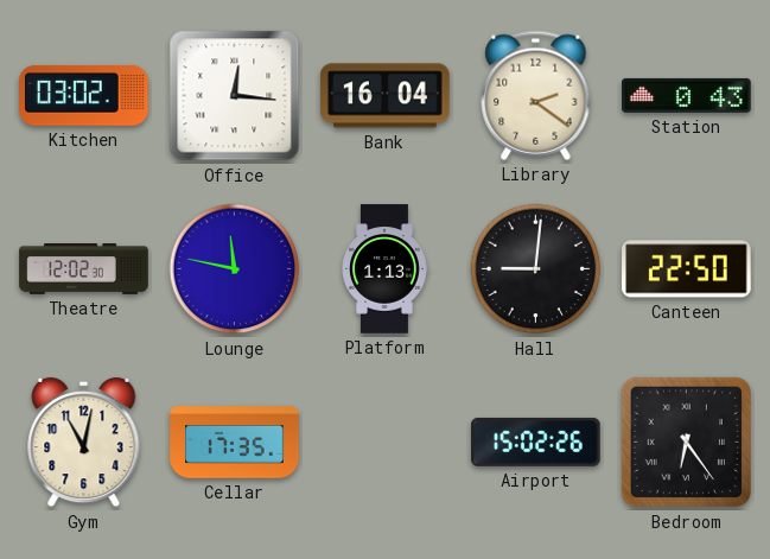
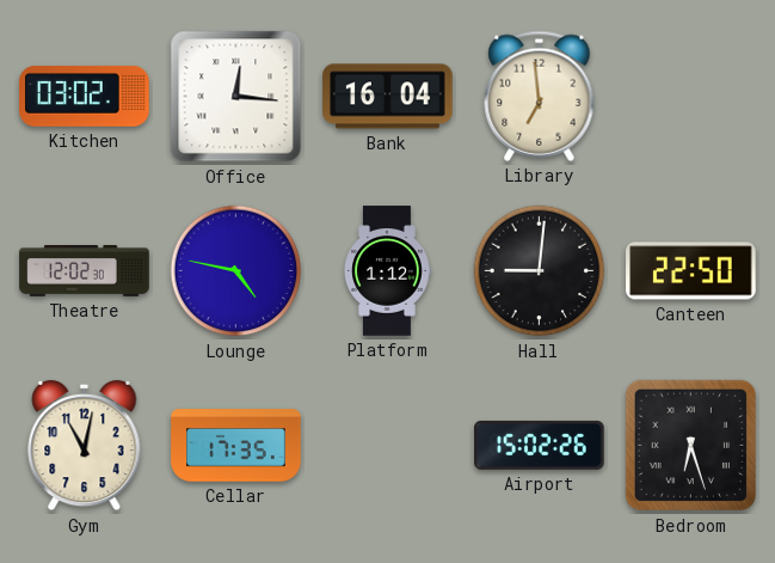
Library: 2:21 -> 6:59
Station: 0:43 -> none
Lounge: 11:47 -> 4:47
Platform: 1:13 -> 1:12
Bedroom: 6:24 -> 6:27
